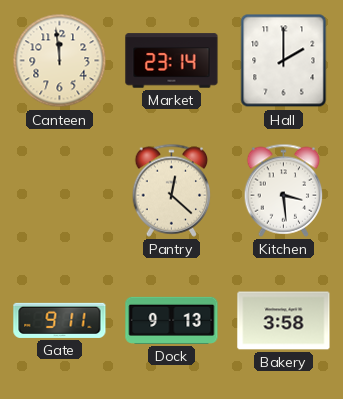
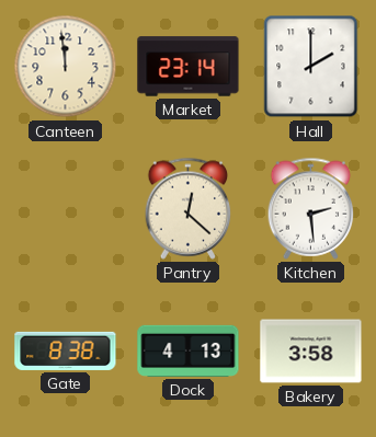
Kitchen: 3:29 -> 2:29
Gate: 9:11 -> 8:38
Dock: 9:13 -> 4:13
